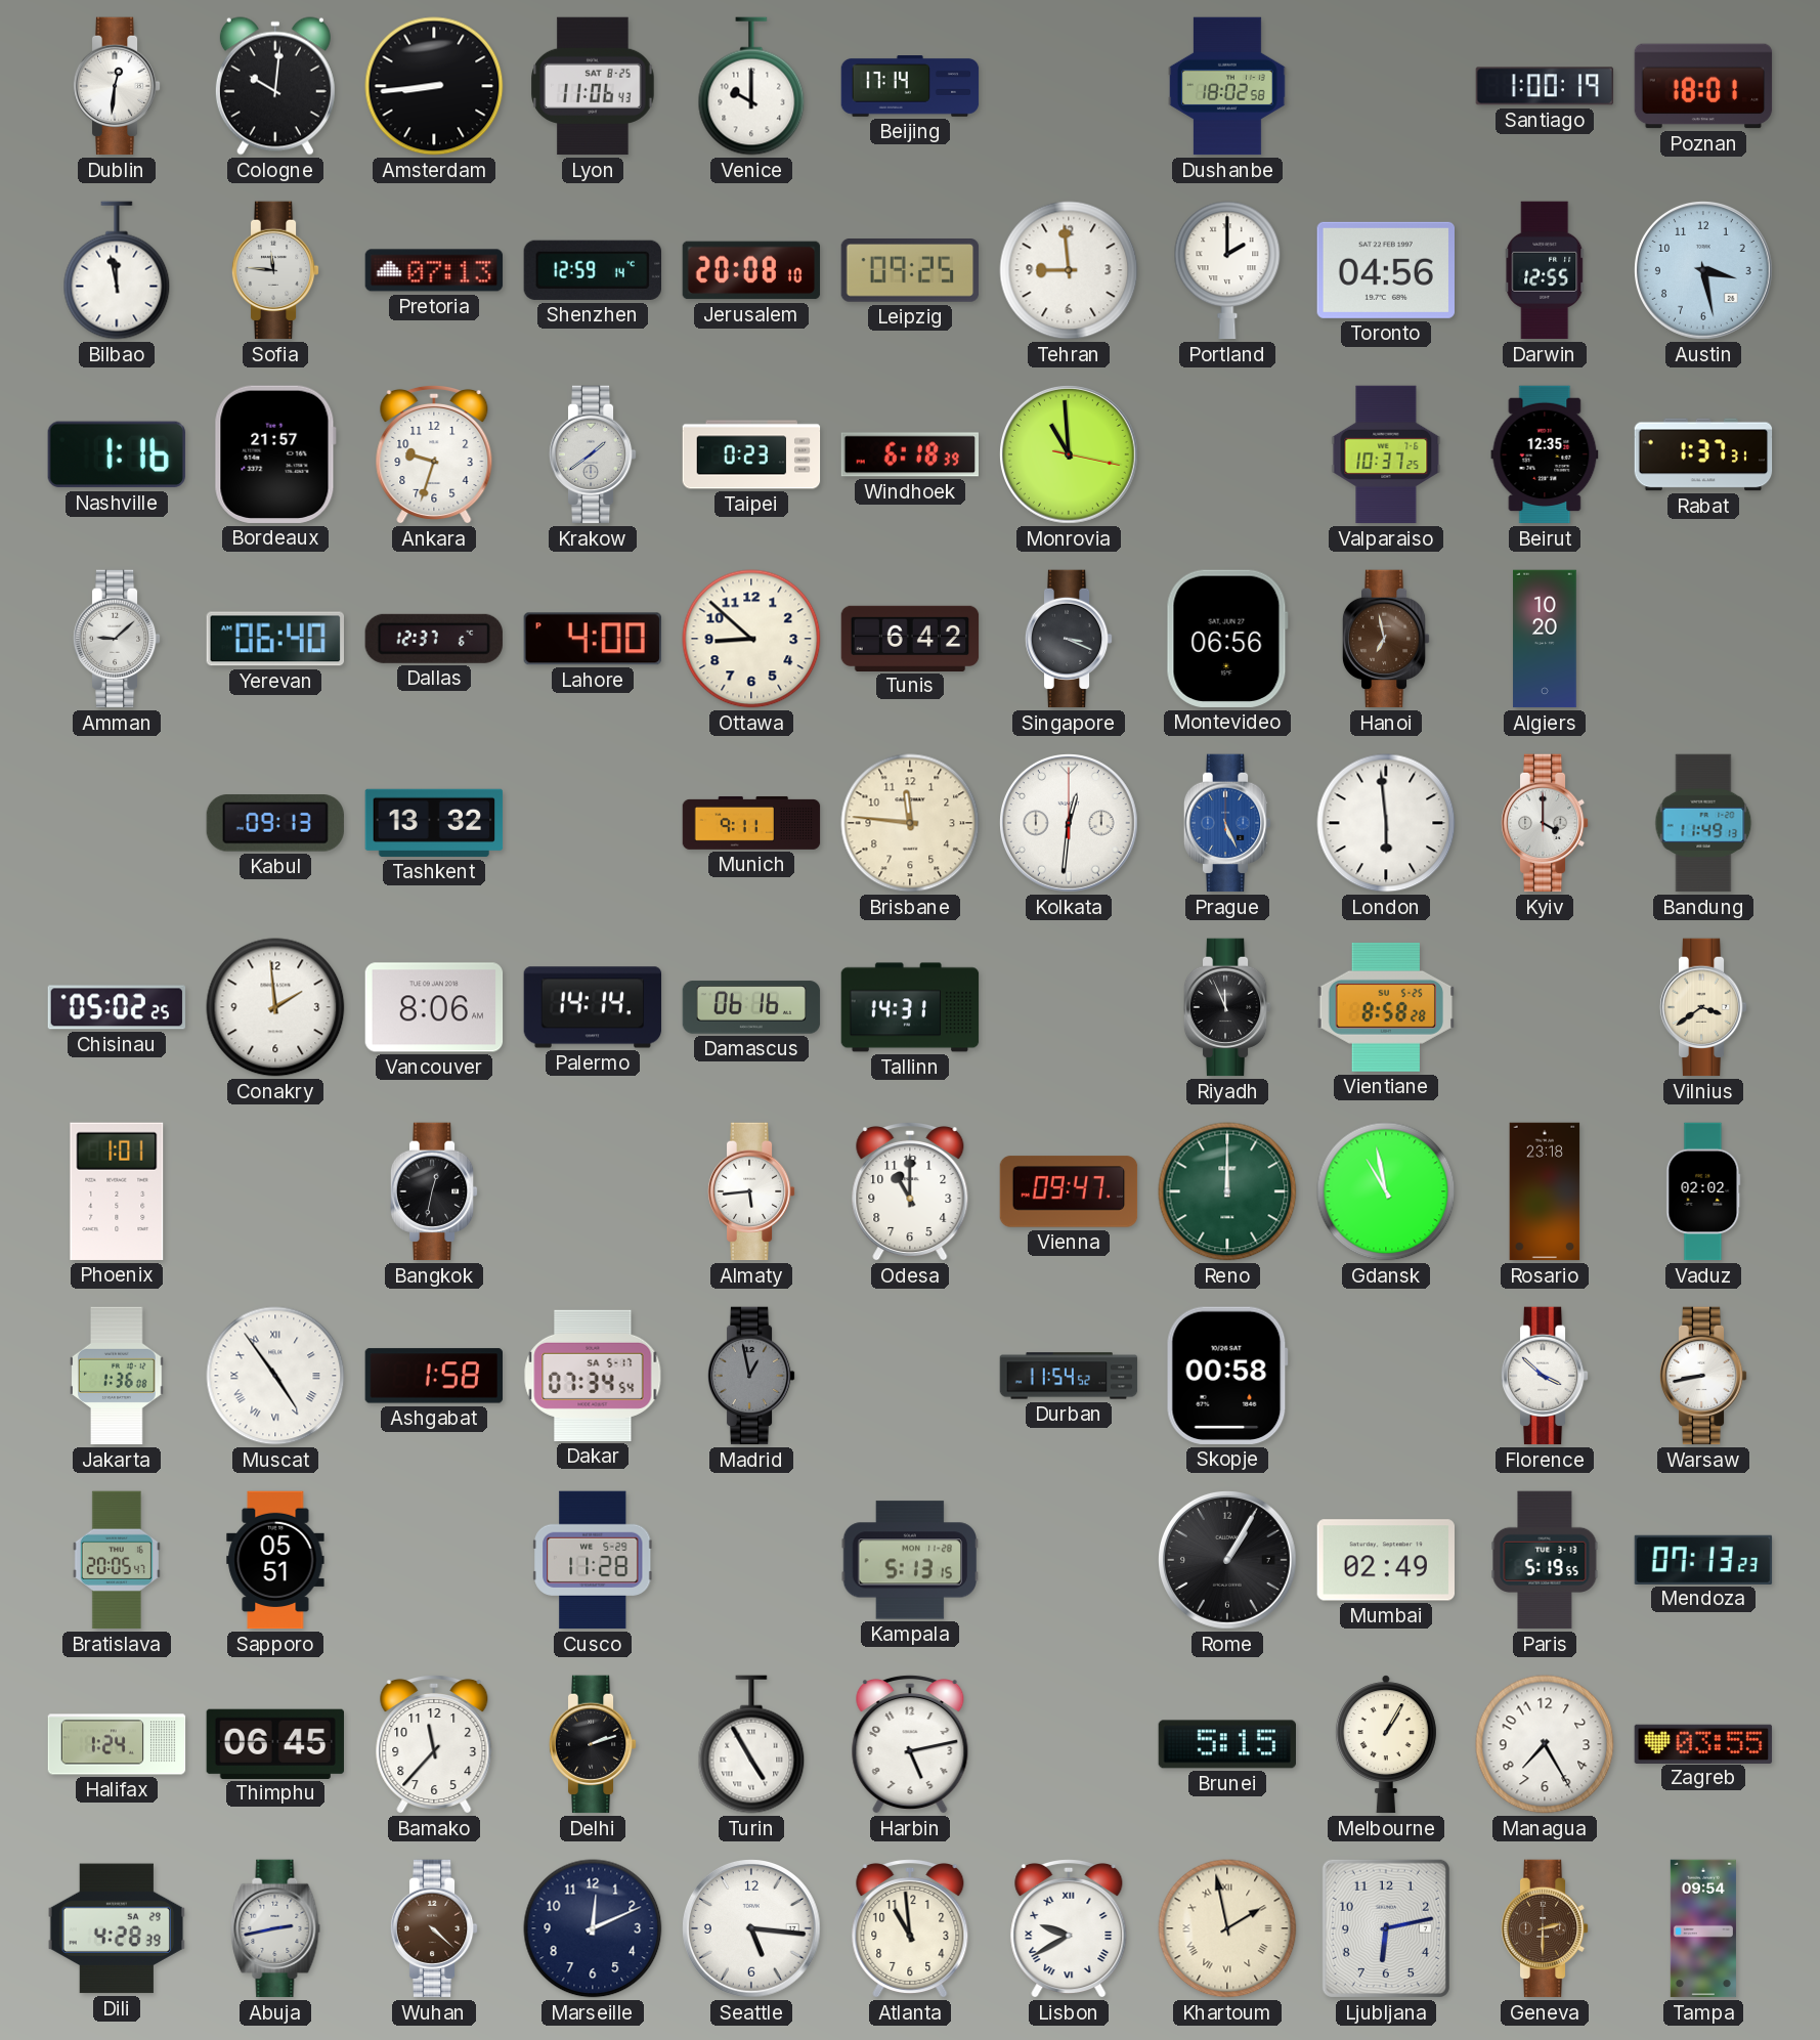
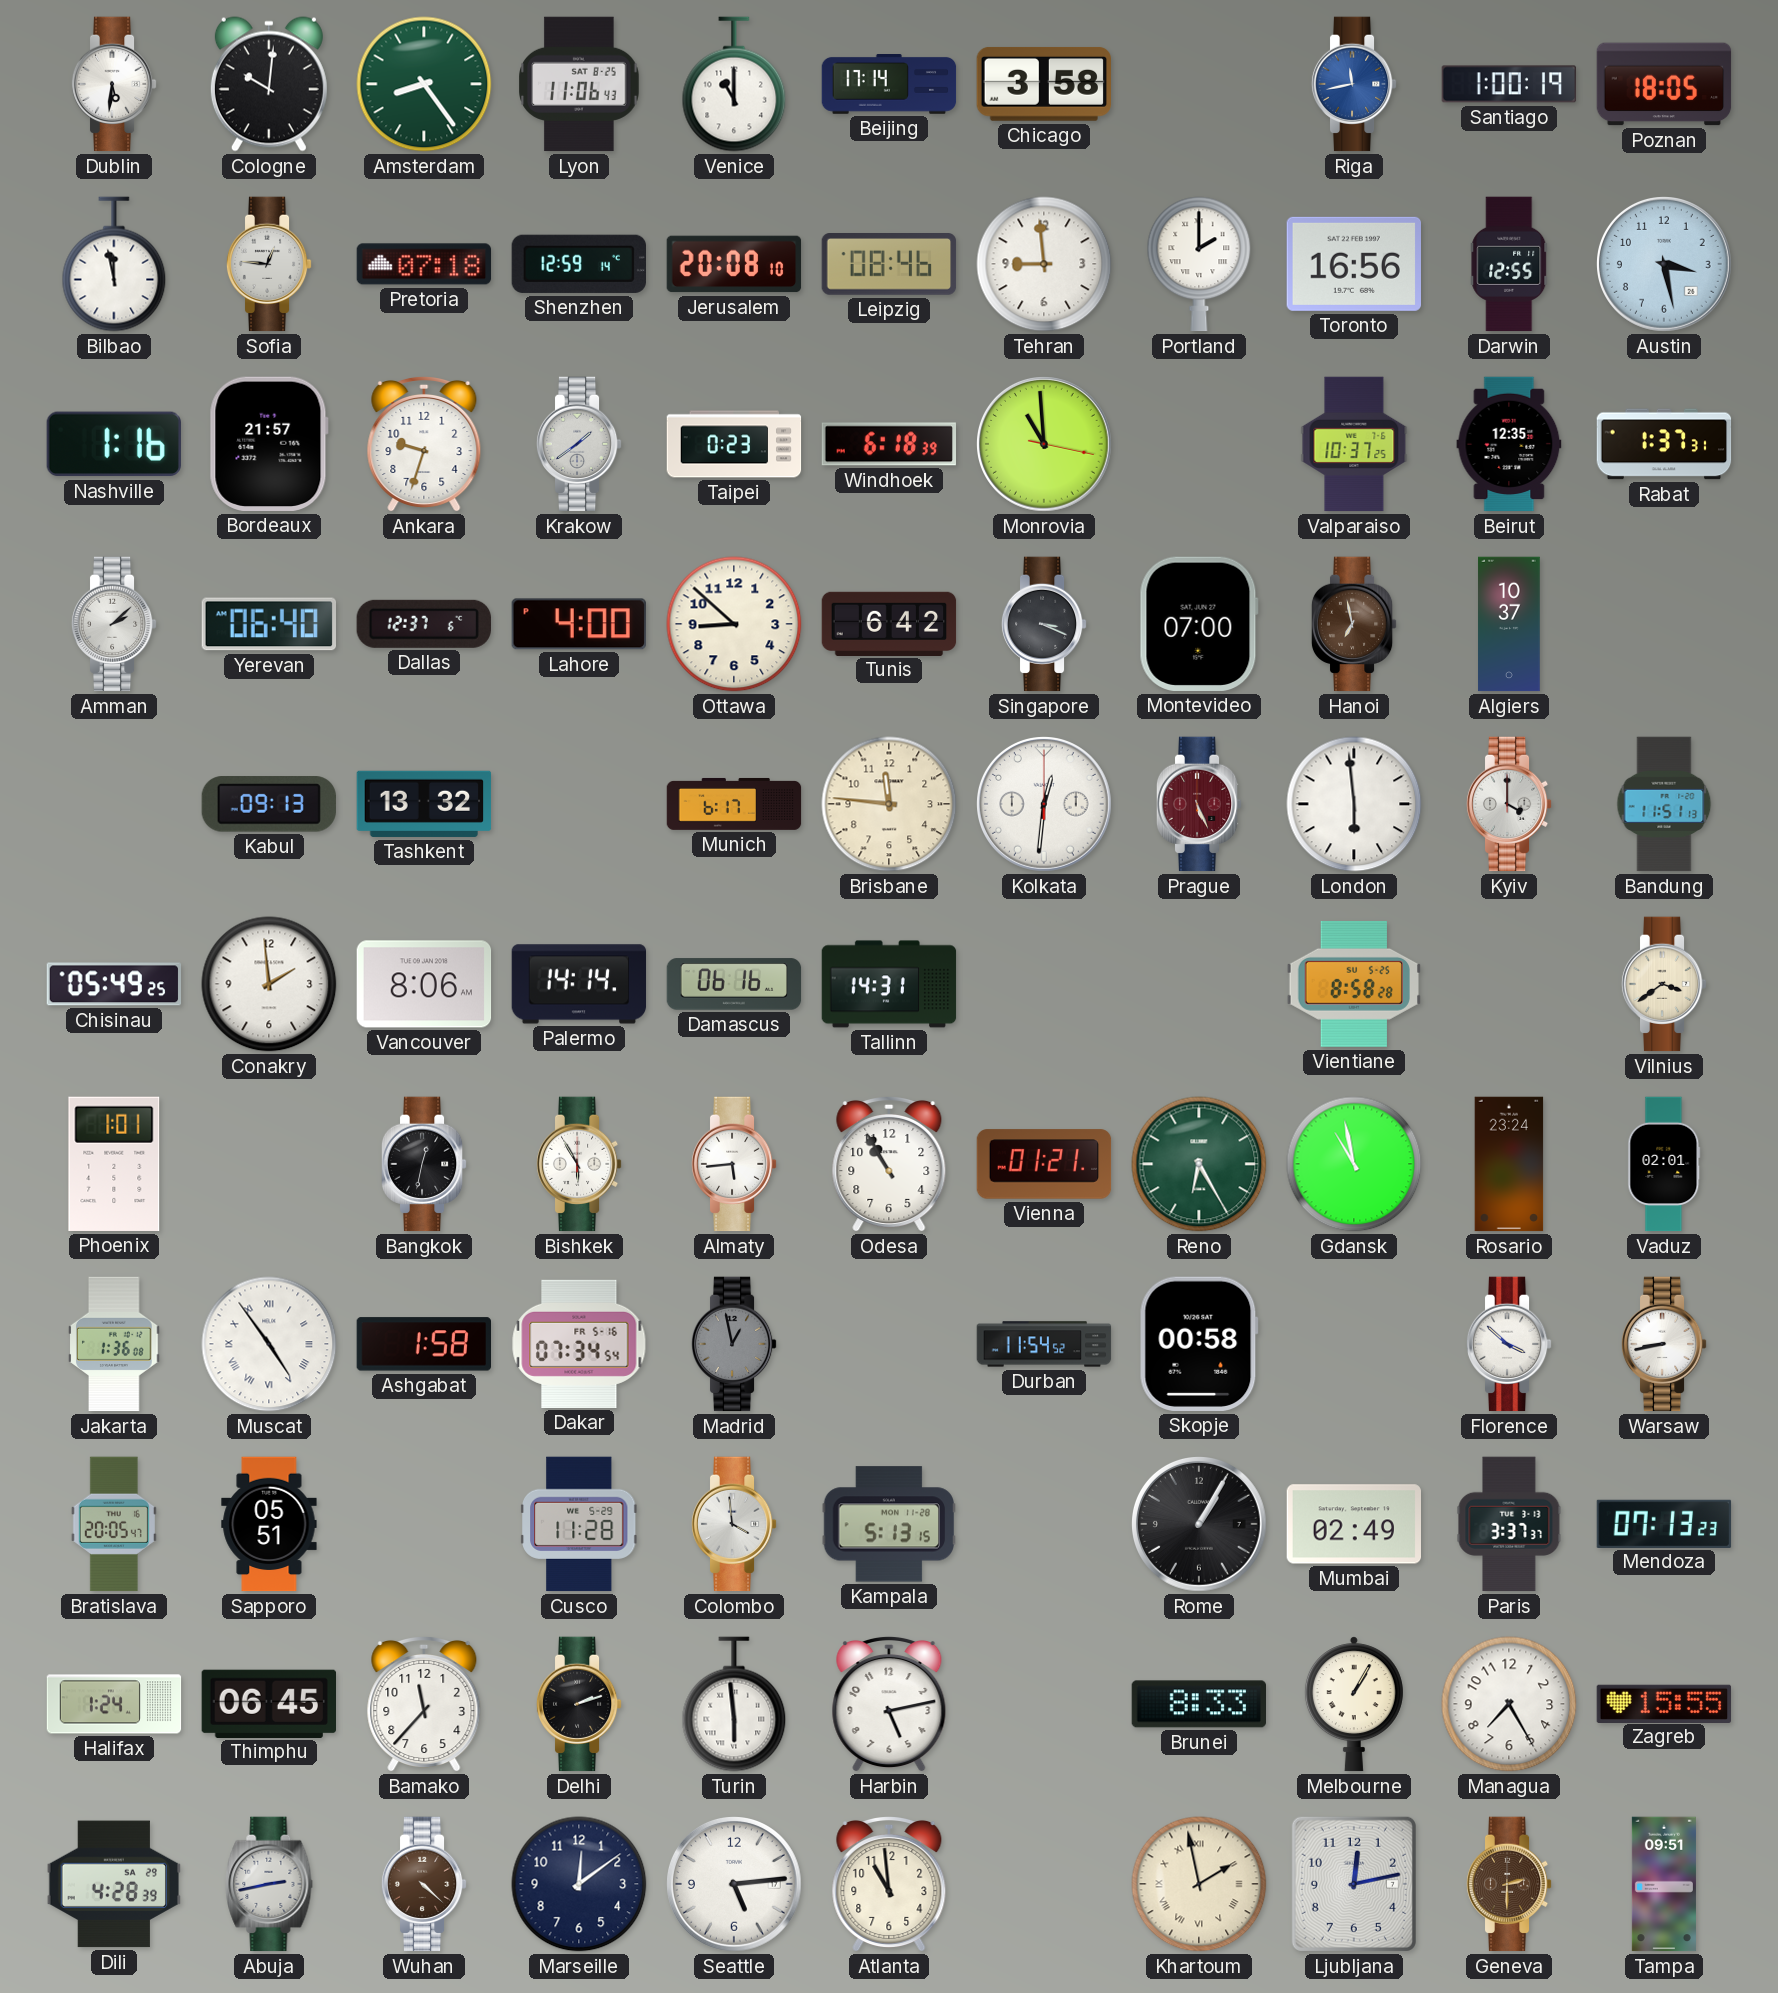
Dublin: 12:31 -> 5:31
Amsterdam: 8:44 -> 8:24
Amsterdam dial: black -> green
Venice: 10:00 -> 11:00
Chicago: none -> 3:58
Dushanbe: 18:02 -> none
Riga: none -> 11:43
Poznan: 18:01 -> 18:05
Sofia: 11:46 -> 12:46
Pretoria: 07:13 -> 07:18
Leipzig: 09:25 -> 08:46
Toronto: 04:56 -> 16:56
Amman: 9:08 -> 2:08
Montevideo: 06:56 -> 07:00
Algiers: 10:20 -> 10:37
Munich: 9:11 -> 6:17
Prague dial: blue -> burgundy
Bandung: 11:49 -> 11:51
Chisinau: 05:02 -> 05:49
Riyadh: 11:56 -> none
Bishkek: none -> 5:55
Odesa: 11:00 -> 10:55
Vienna: 09:47 -> 01:21
Reno: 12:00 -> 6:25
Rosario: 23:18 -> 23:24
Vaduz: 02:02 -> 02:01
Dakar date: SA 5-17 -> FR 5-16
Colombo: none -> 3:59
Paris: 5:19 -> 3:37
Turin: 4:55 -> 5:59
Brunei: 5:15 -> 8:33
Zagreb: 03:55 -> 15:55
Marseille: 12:11 -> 12:09
Seattle: 5:16 -> 5:14
Lisbon: 9:40 -> none
Ljubljana: 6:13 -> 12:13
Tampa: 09:54 -> 09:51
